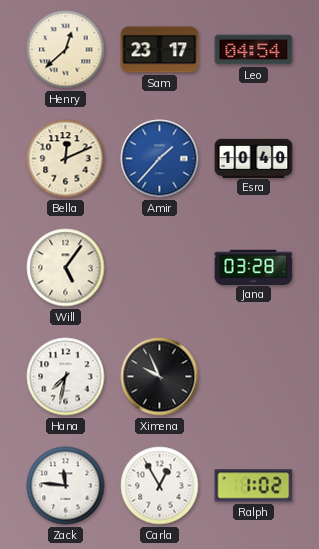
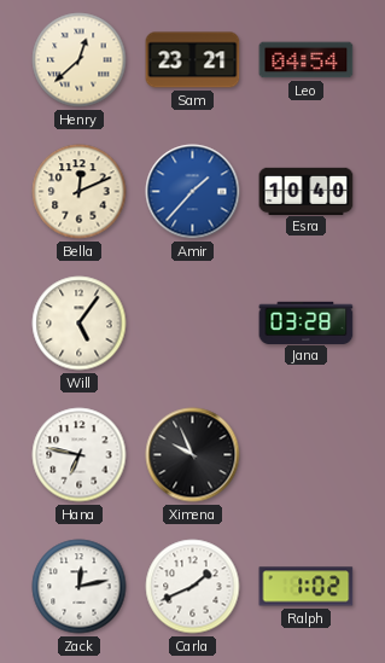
Sam: 23:17 -> 23:21
Hana: 7:32 -> 6:47
Zack: 11:46 -> 12:13
Carla: 12:55 -> 1:41
